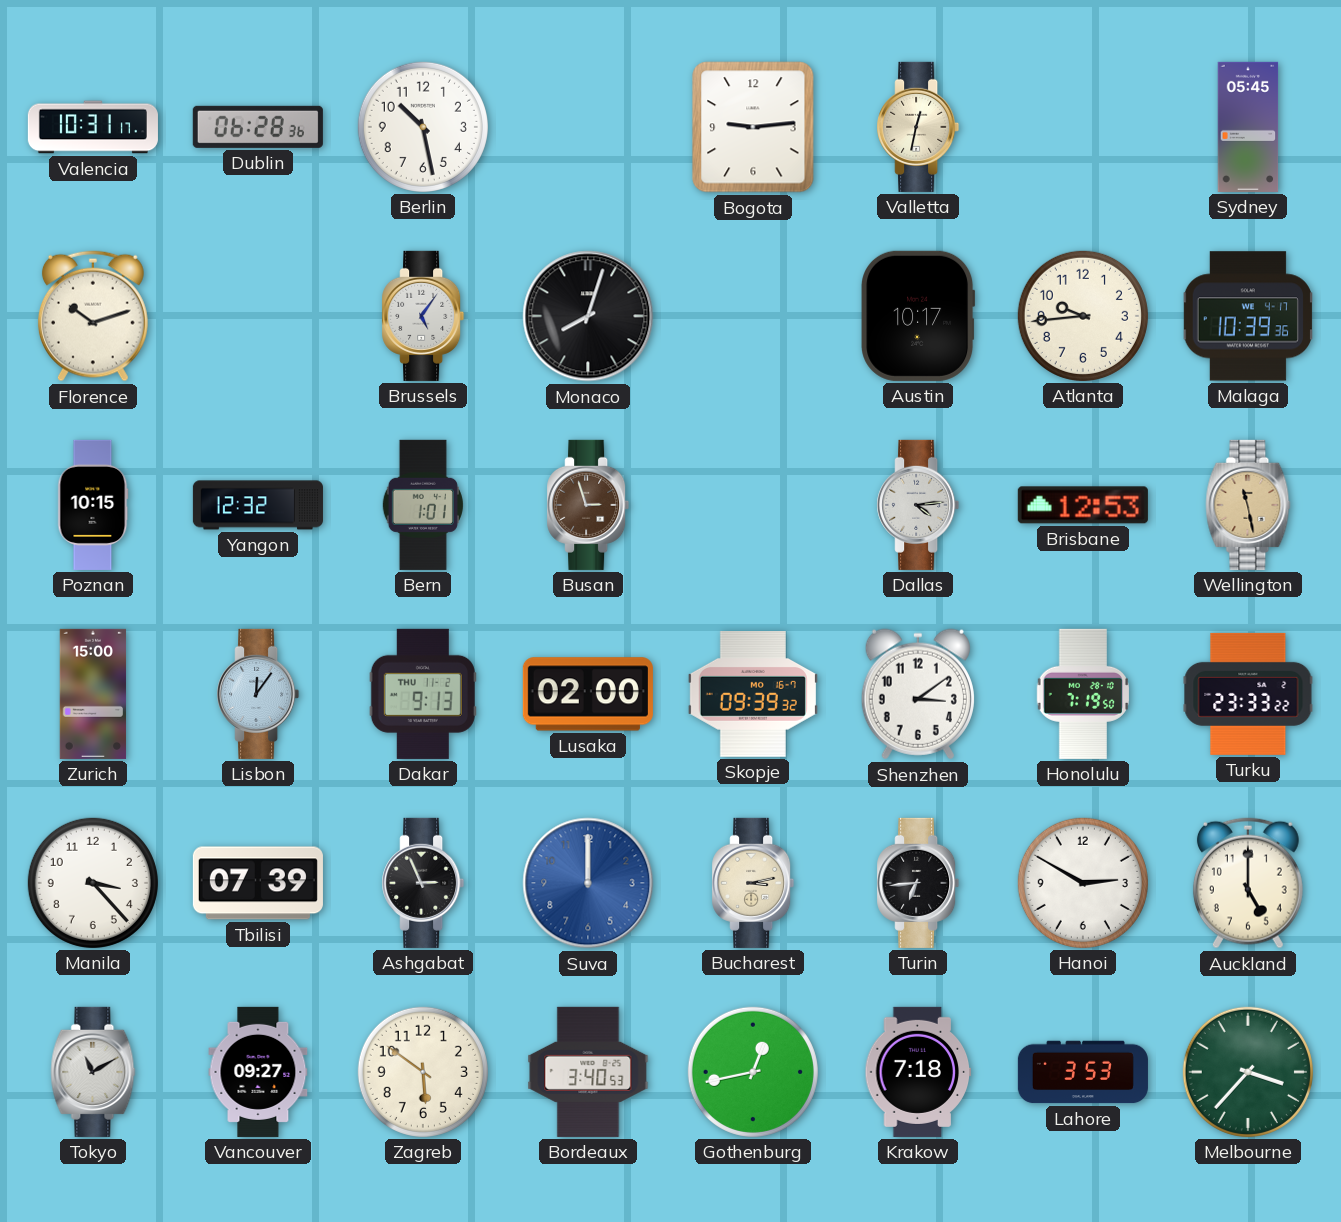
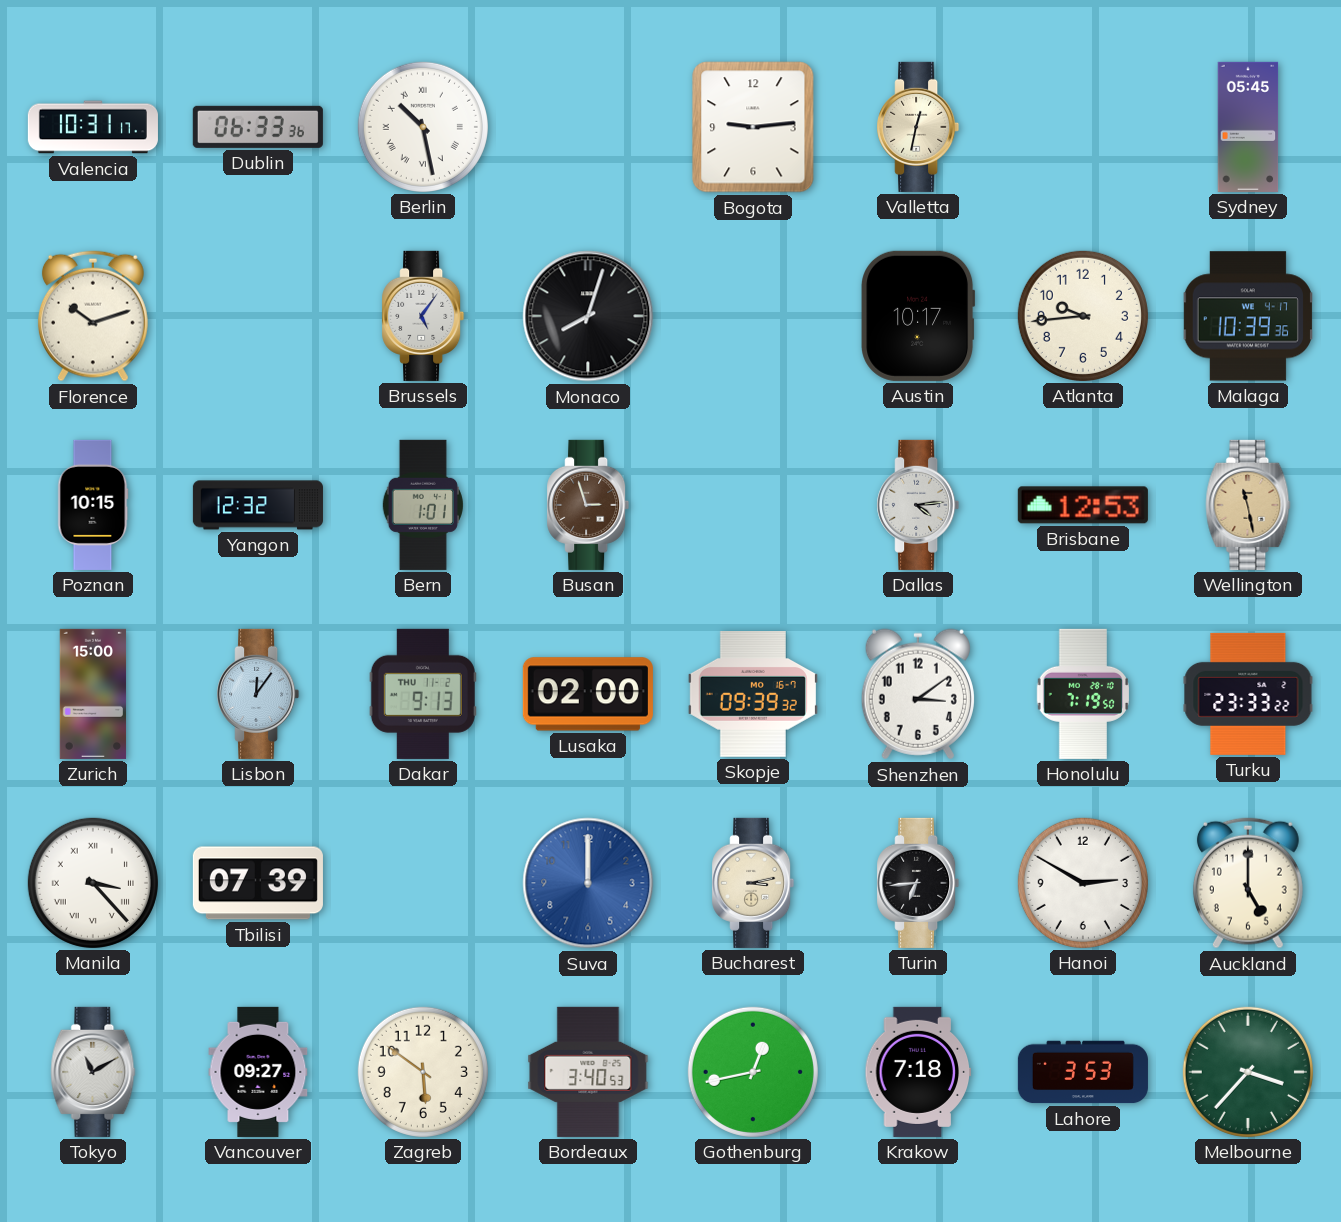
Dublin: 06:28 -> 06:33
Berlin numerals: Arabic -> Roman
Manila numerals: Arabic -> Roman
Ashgabat: 2:56 -> none
